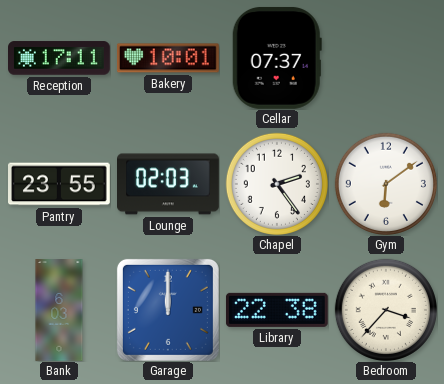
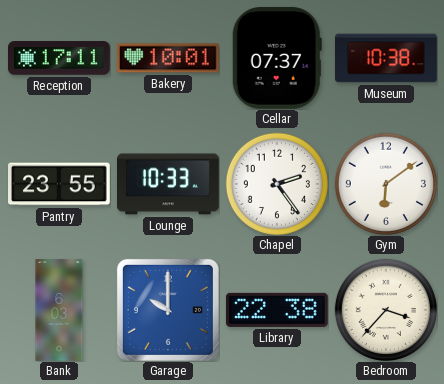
Museum: none -> 10:38
Lounge: 02:03 -> 10:33
Garage: 12:00 -> 10:00
